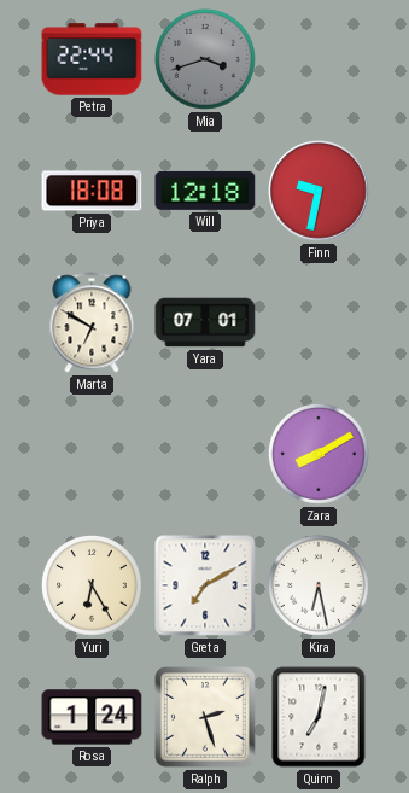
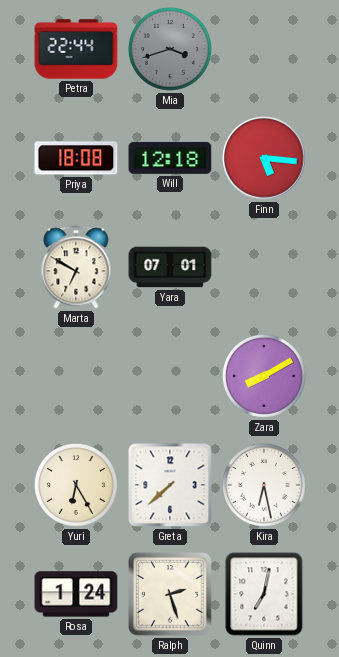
Finn: 9:32 -> 5:16
Greta: 7:10 -> 7:38
